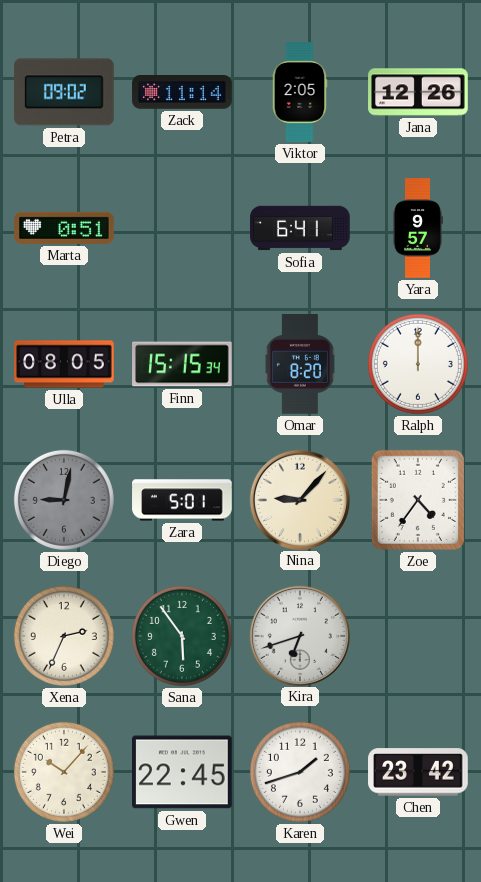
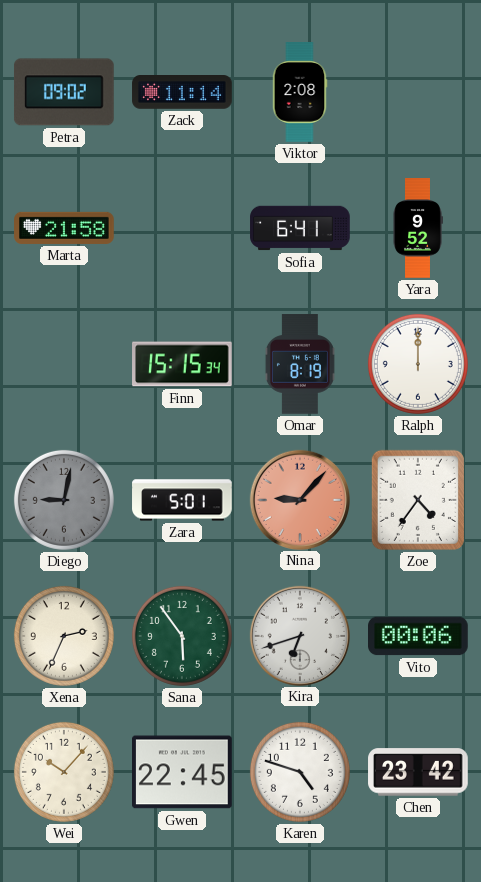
Viktor: 2:05 -> 2:08
Jana: 12:26 -> none
Marta: 0:51 -> 21:58
Yara: 9:57 -> 9:52
Ulla: 08:05 -> none
Omar: 8:20 -> 8:19
Nina dial: cream -> salmon
Vito: none -> 00:06
Karen: 1:42 -> 4:48
